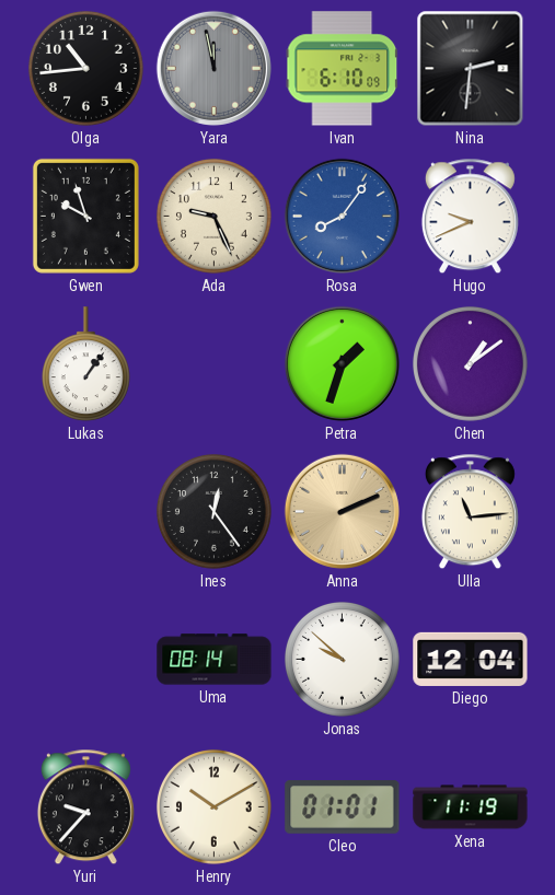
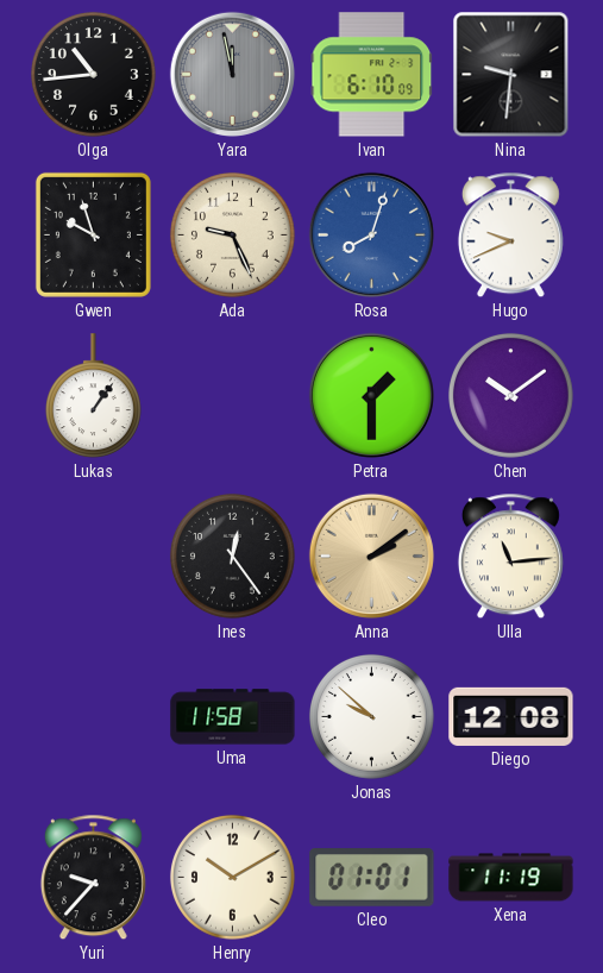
Nina: 2:31 -> 9:31
Rosa: 8:06 -> 8:03
Petra: 1:33 -> 1:30
Chen: 1:09 -> 10:09
Anna: 2:11 -> 2:09
Uma: 08:14 -> 11:58
Diego: 12:04 -> 12:08
